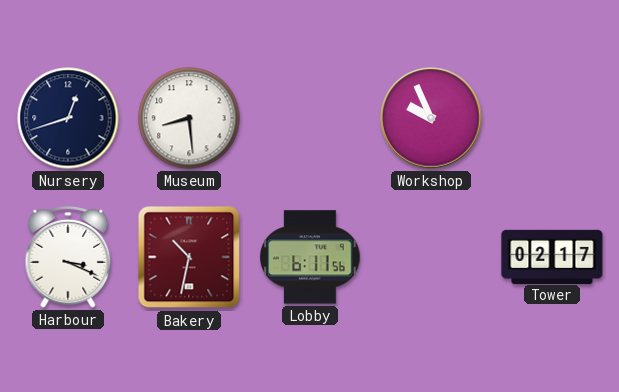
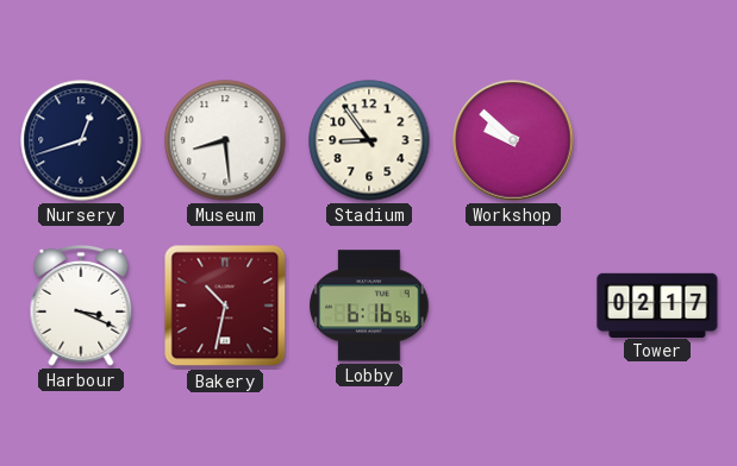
Stadium: none -> 8:54
Workshop: 9:56 -> 9:52
Lobby: 6:11 -> 6:16
